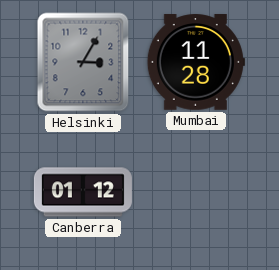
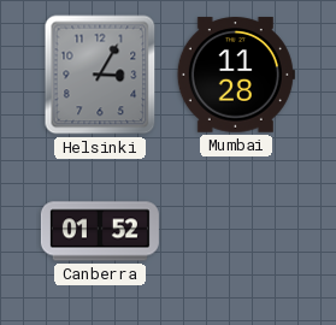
Canberra: 01:12 -> 01:52
